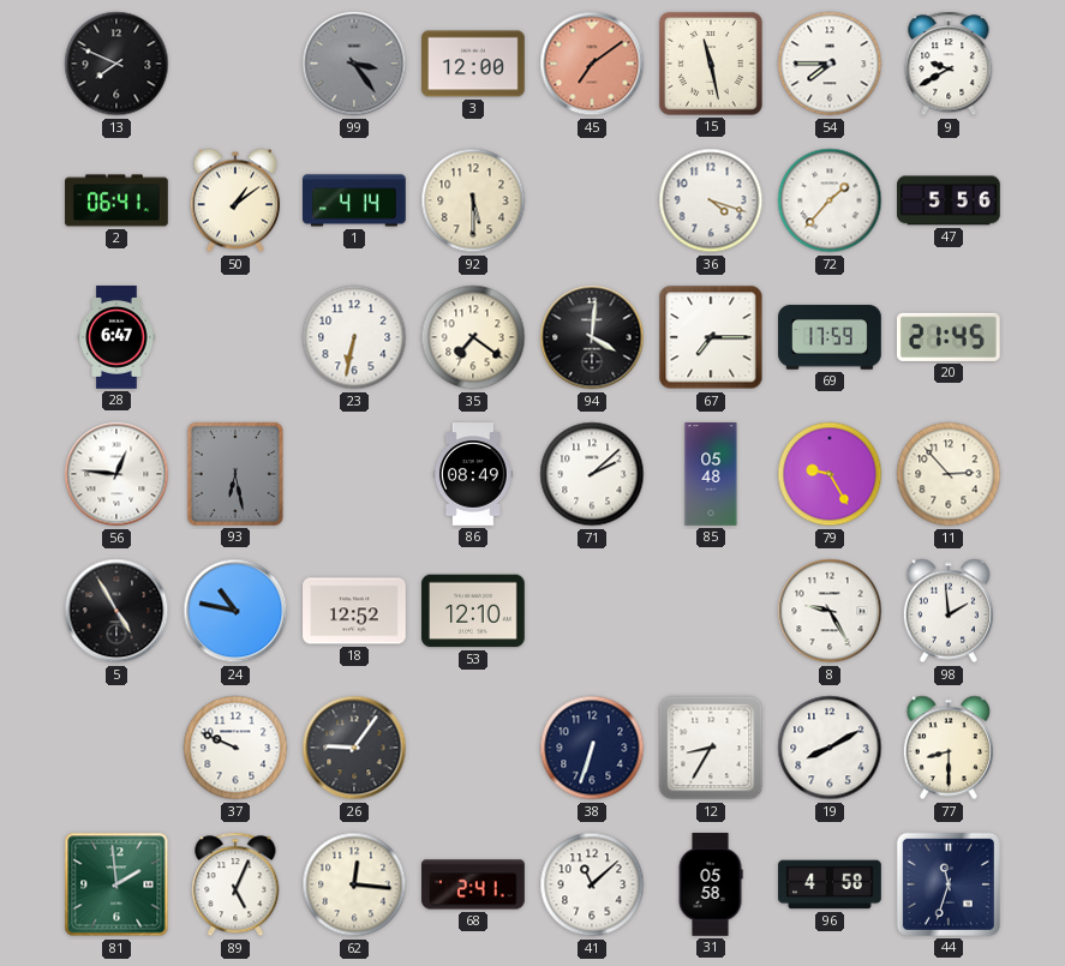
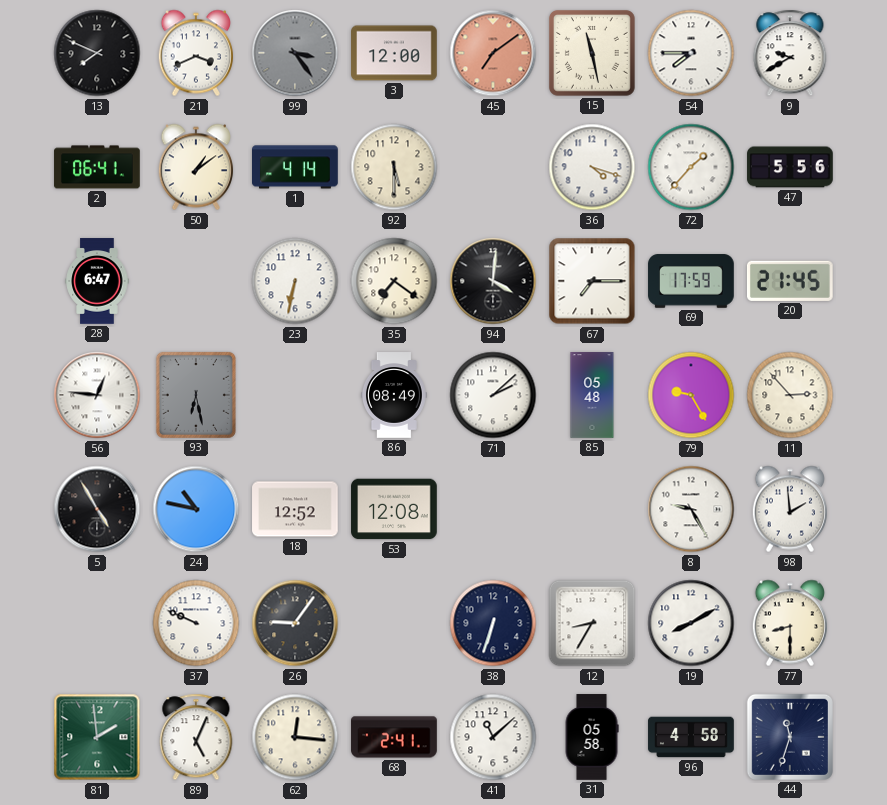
21: none -> 3:41
53: 12:10 -> 12:08
